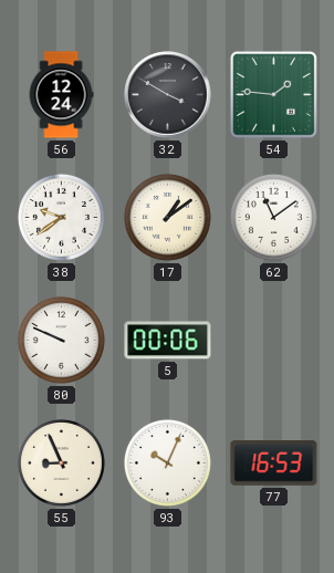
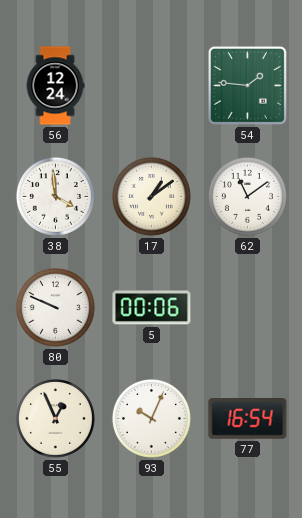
32: 3:50 -> none
38: 9:39 -> 3:59
55: 8:56 -> 12:56
77: 16:53 -> 16:54
